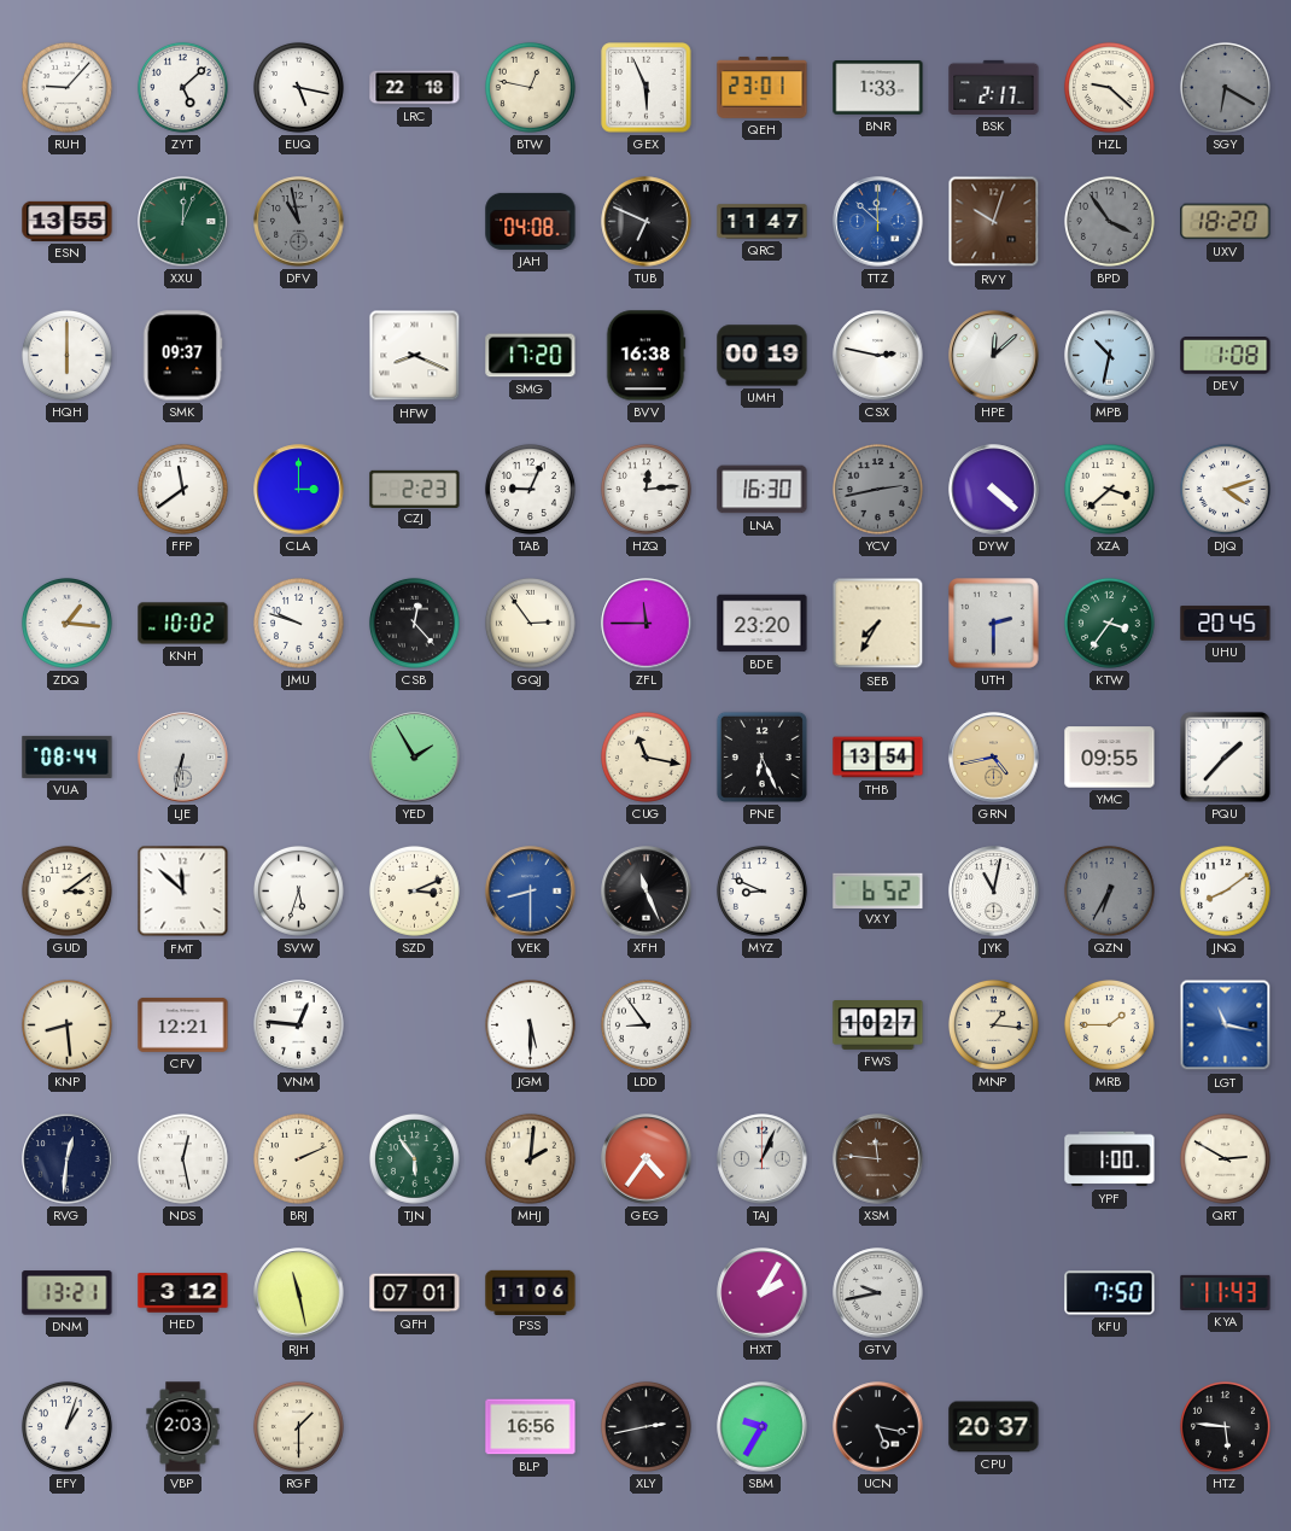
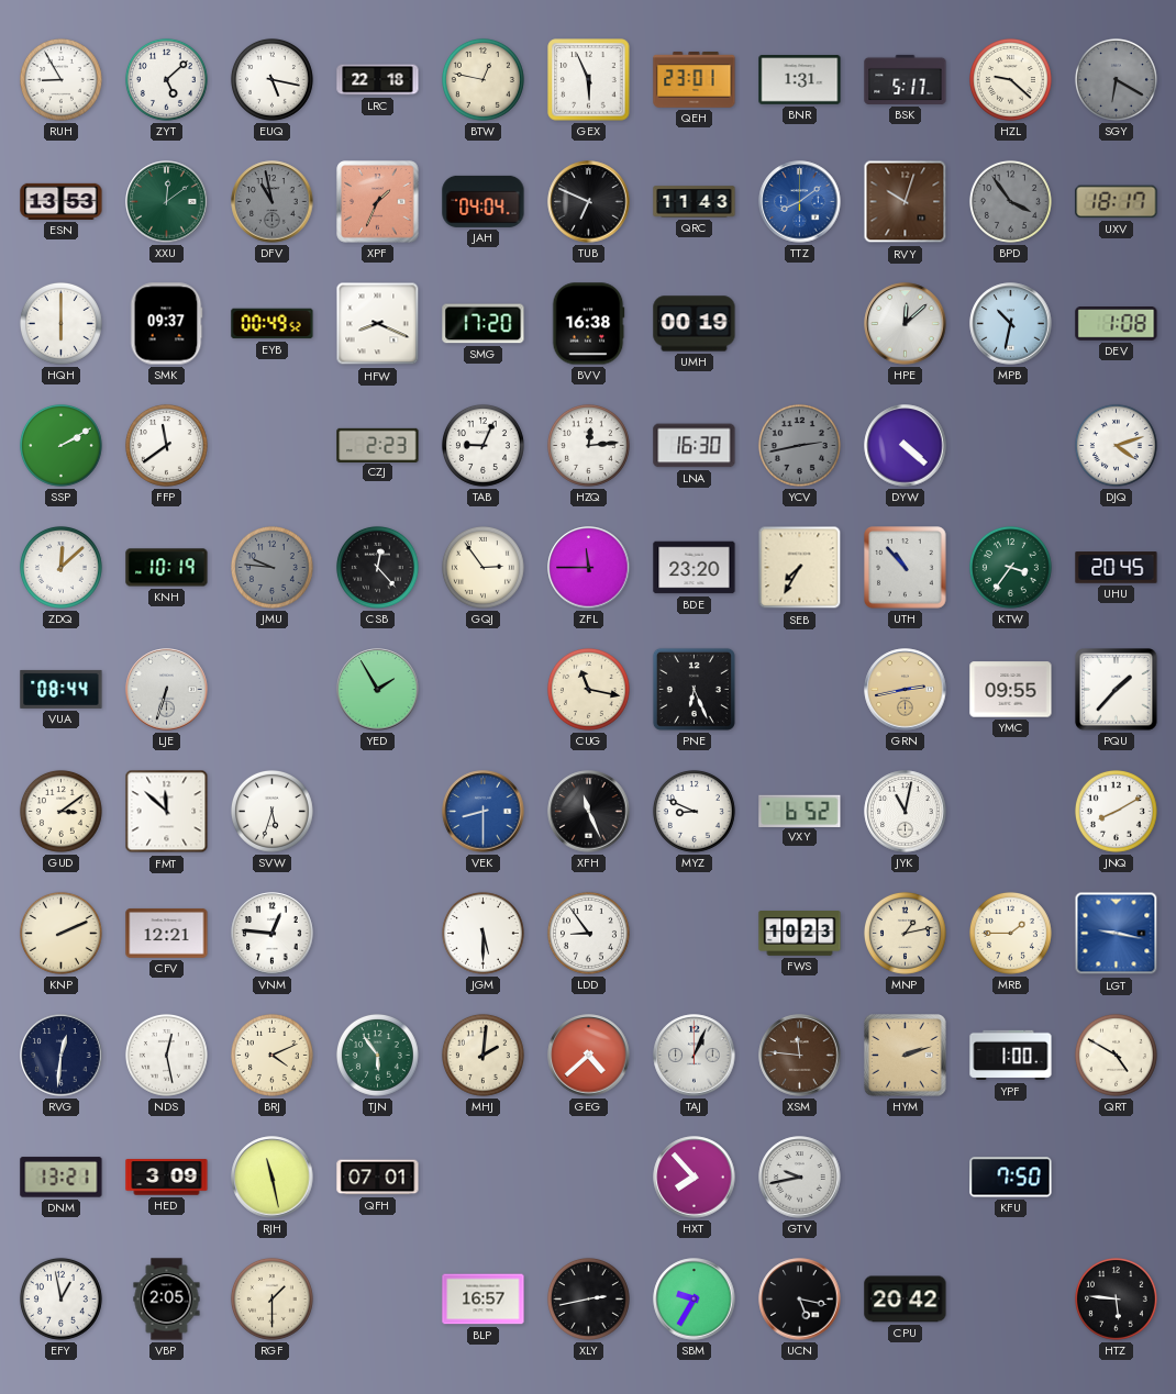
RUH: 9:07 -> 8:55
BNR: 1:33 -> 1:31
BSK: 2:17 -> 5:17
ESN: 13:55 -> 13:53
XXU: 12:04 -> 12:09
XPF: none -> 1:34
JAH: 04:08 -> 04:04
QRC: 11:47 -> 11:43
TTZ: 11:52 -> 8:09
UXV: 18:20 -> 18:17
EYB: none -> 00:49
CSX: 2:47 -> none
SSP: none -> 2:10
CLA: 3:00 -> none
XZA: 3:38 -> none
ZDQ: 1:16 -> 12:08
KNH: 10:02 -> 10:19
JMU: 9:48 -> 9:46
JMU dial: white -> grey
UTH: 2:30 -> 10:53
LJE: 6:32 -> 6:33
THB: 13:54 -> none
GRN: 4:43 -> 2:43
SZD: 3:11 -> none
QZN: 6:35 -> none
JNQ: 8:09 -> 8:10
KNP: 8:29 -> 2:11
FWS: 10:27 -> 10:23
MNP: 1:16 -> 1:13
LGT: 11:17 -> 9:17
BRJ: 2:11 -> 4:11
GEG: 4:36 -> 4:38
HYM: none -> 2:12
QRT: 2:50 -> 4:50
HED: 3:12 -> 3:09
PSS: 11:06 -> none
HXT: 2:05 -> 7:53
KYA: 11:43 -> none
EFY: 1:03 -> 12:58
VBP: 2:03 -> 2:05
BLP: 16:56 -> 16:57
CPU: 20:37 -> 20:42
